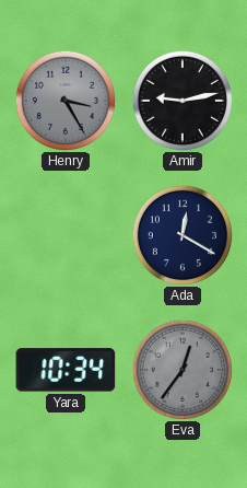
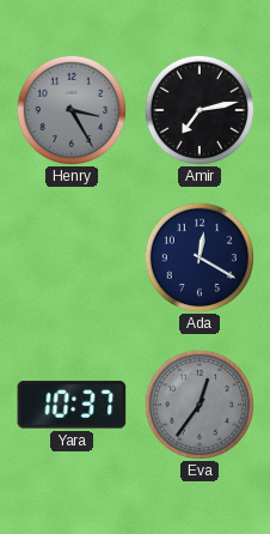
Amir: 9:13 -> 7:13
Yara: 10:34 -> 10:37
